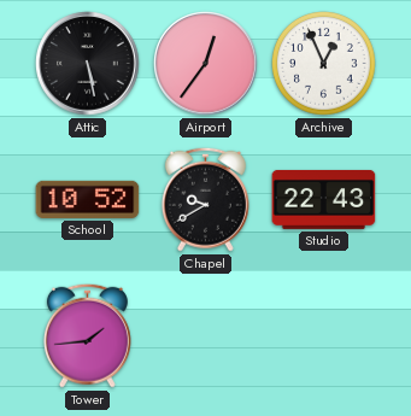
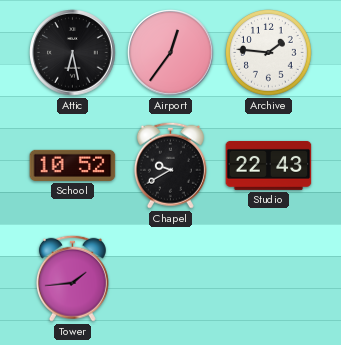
Attic: 5:28 -> 6:28
Archive: 12:56 -> 1:46
